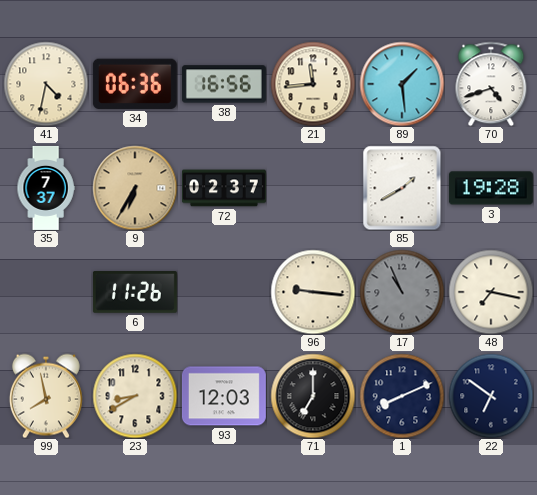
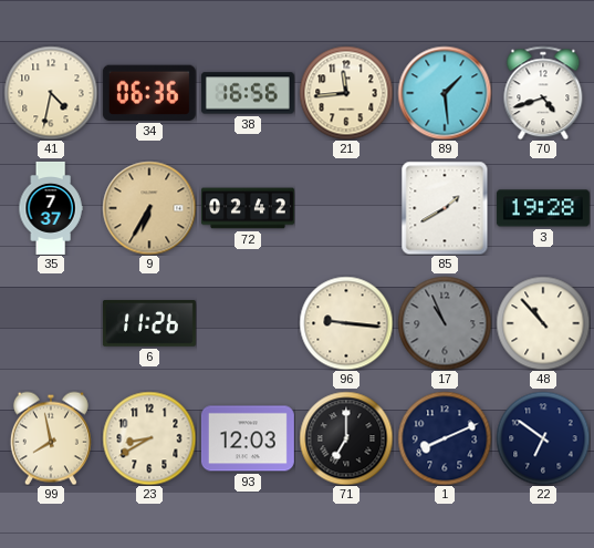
72: 02:37 -> 02:42
48: 7:17 -> 10:53
